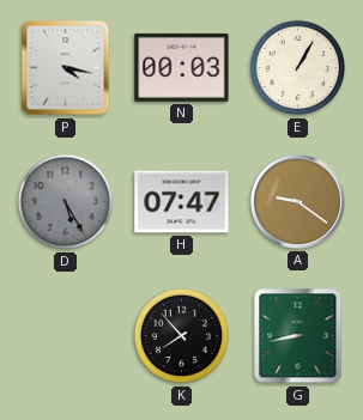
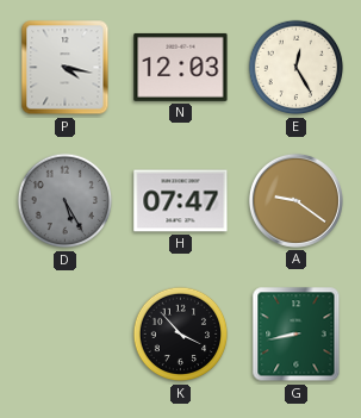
N: 00:03 -> 12:03
E: 1:05 -> 12:25
K: 7:53 -> 3:53
